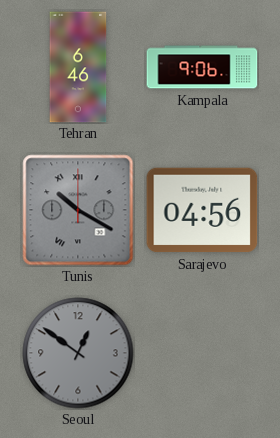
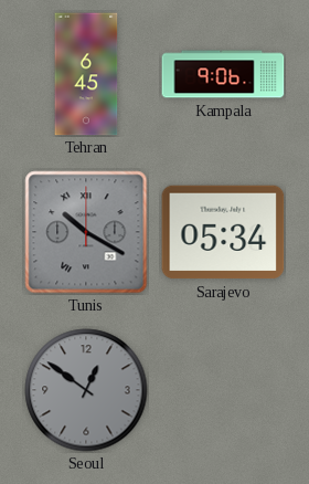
Tehran: 6:46 -> 6:45
Sarajevo: 04:56 -> 05:34
